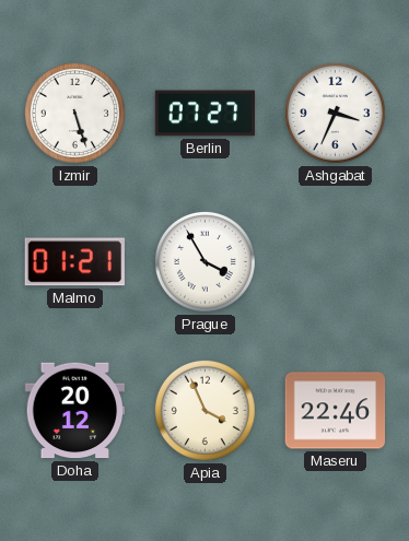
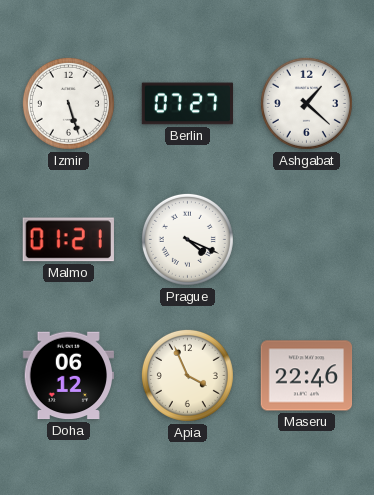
Ashgabat: 3:34 -> 1:22
Prague: 3:55 -> 4:19
Doha: 20:12 -> 06:12
